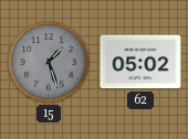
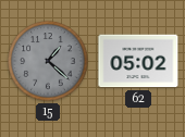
15: 1:27 -> 1:22
